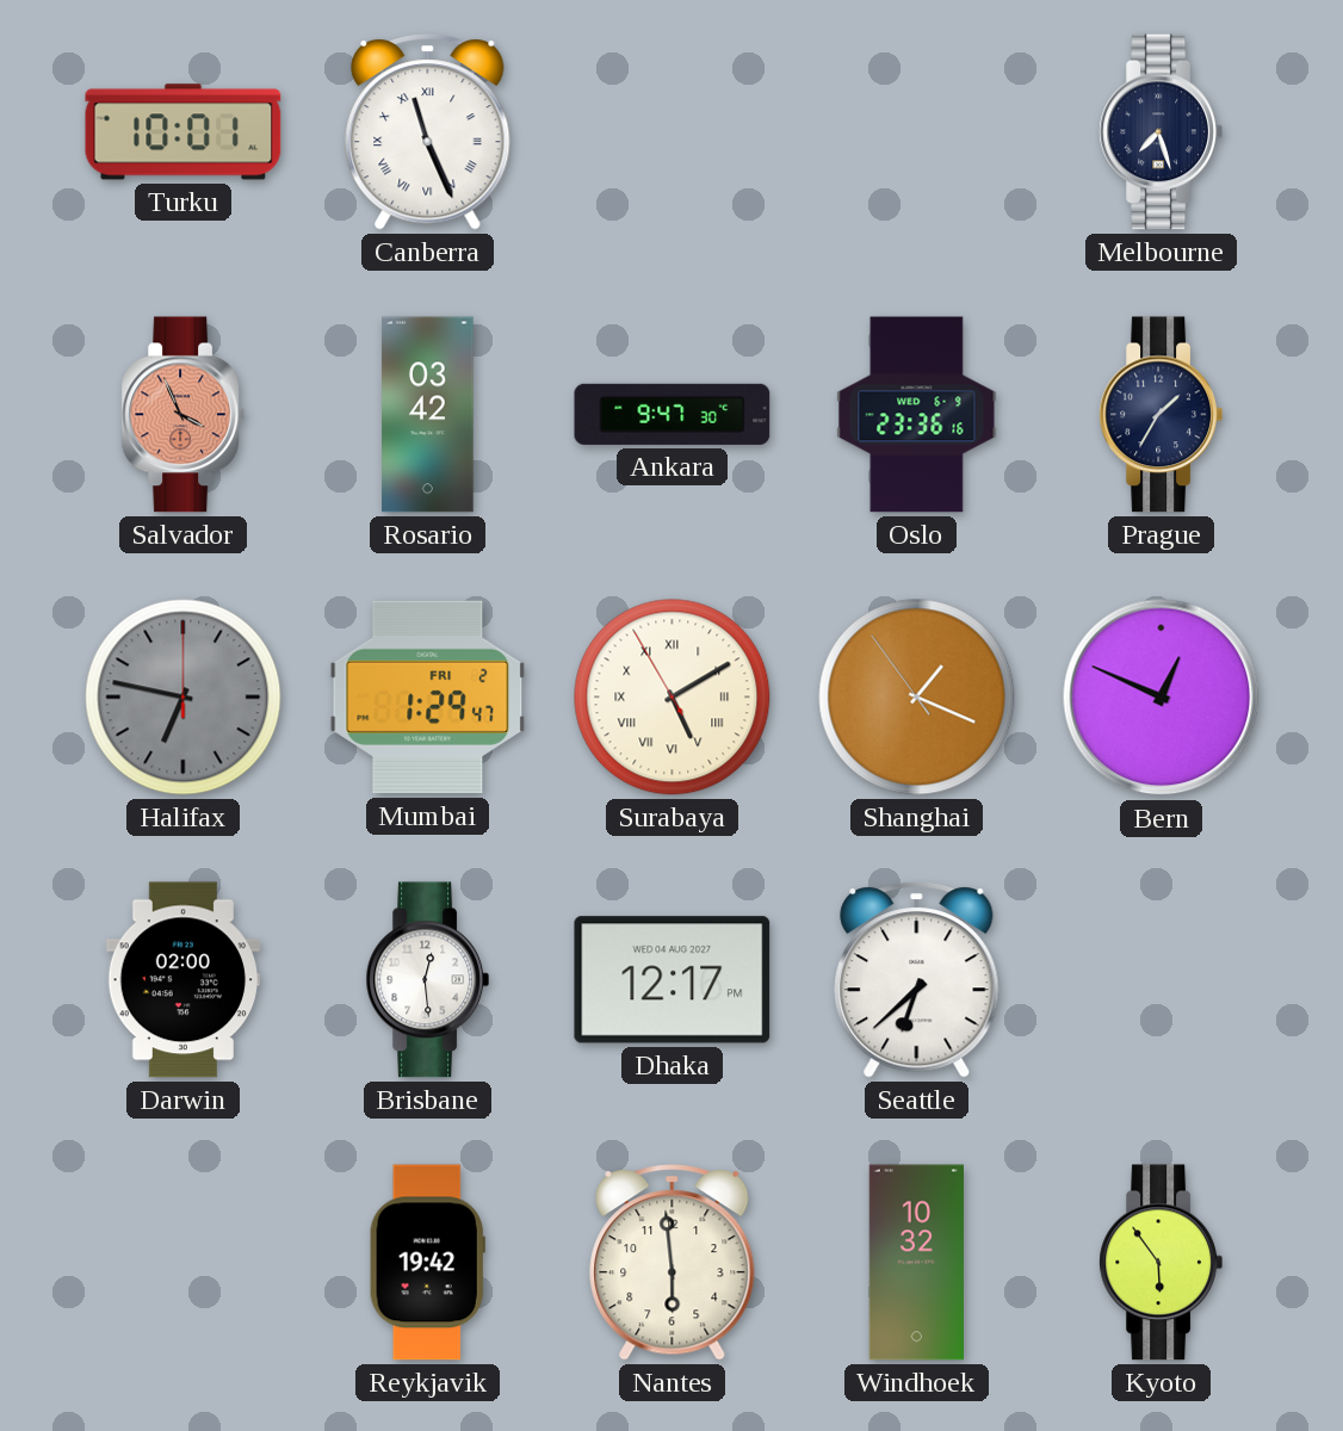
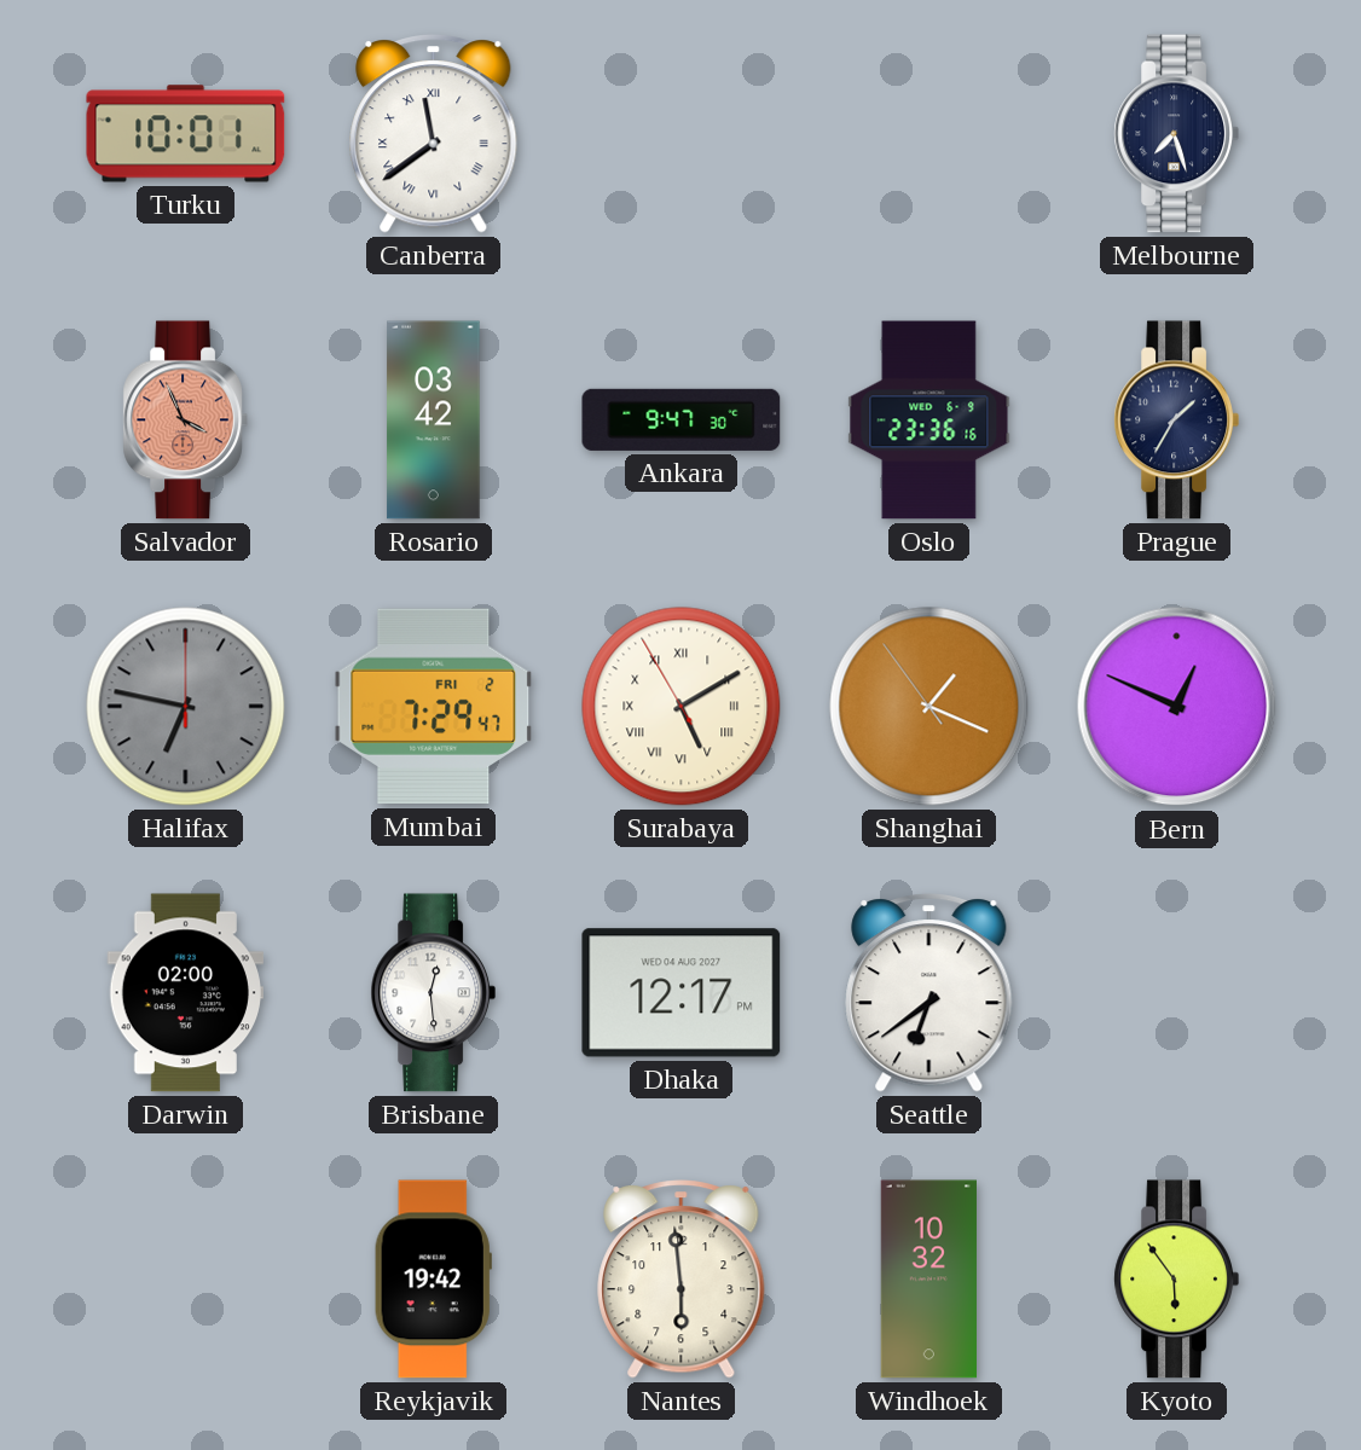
Canberra: 11:26 -> 11:39
Mumbai: 1:29 -> 7:29
Seattle: 6:38 -> 6:39
